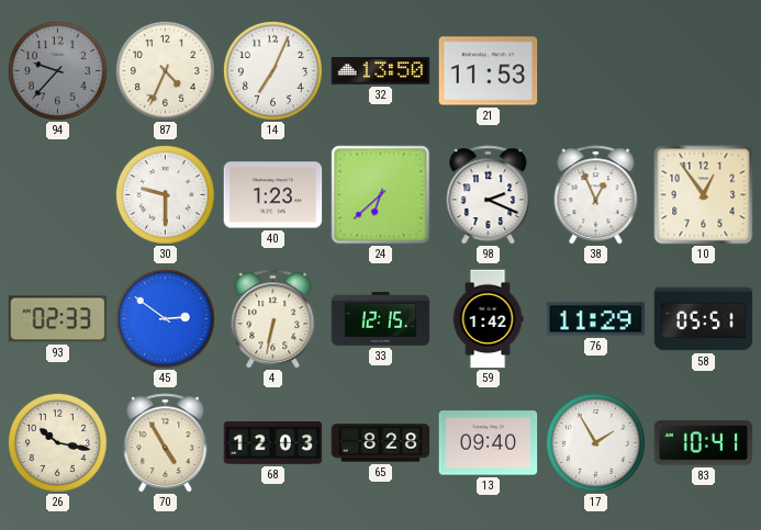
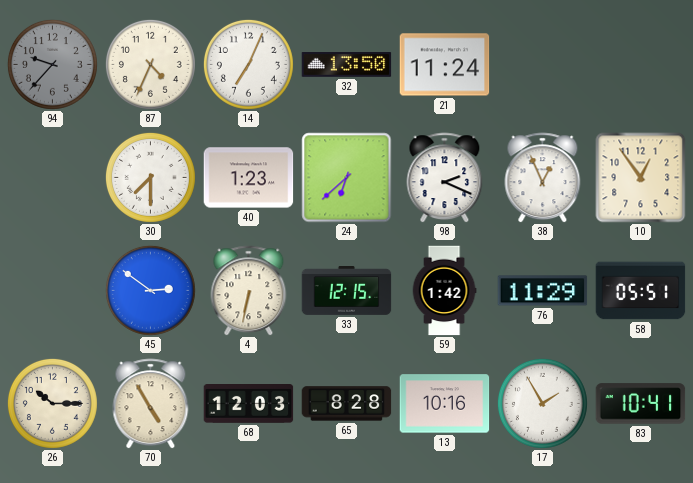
21: 11:53 -> 11:24
30: 9:30 -> 7:30
93: 02:33 -> none
26: 10:17 -> 10:15
13: 09:40 -> 10:16
